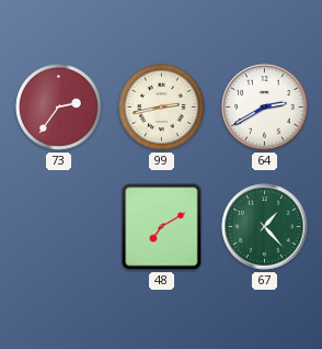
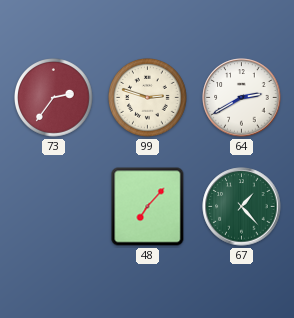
99: 2:43 -> 2:48
48: 7:10 -> 7:07
